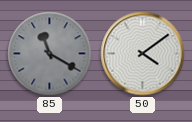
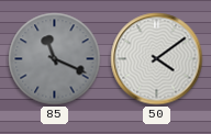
85: 11:20 -> 11:19
